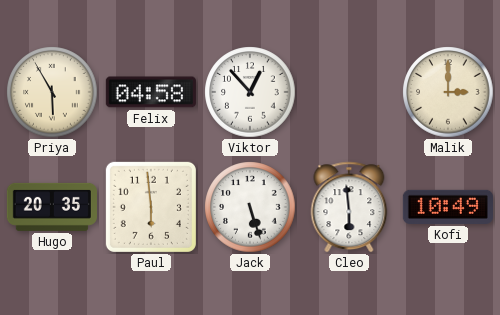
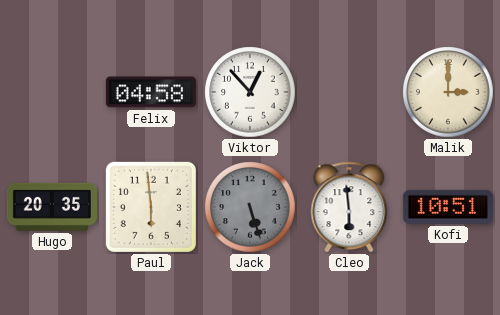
Priya: 5:55 -> none
Jack dial: white -> grey
Kofi: 10:49 -> 10:51
